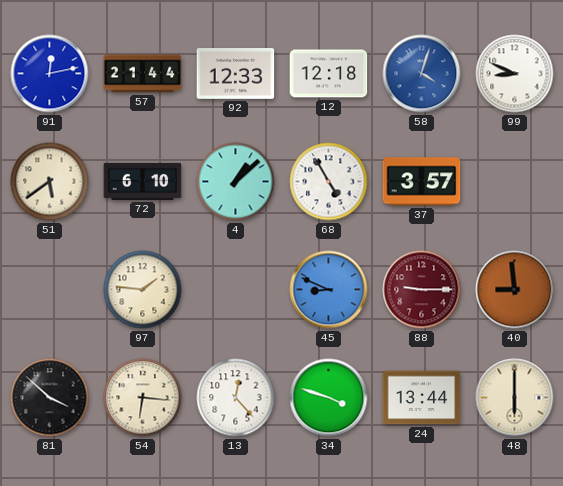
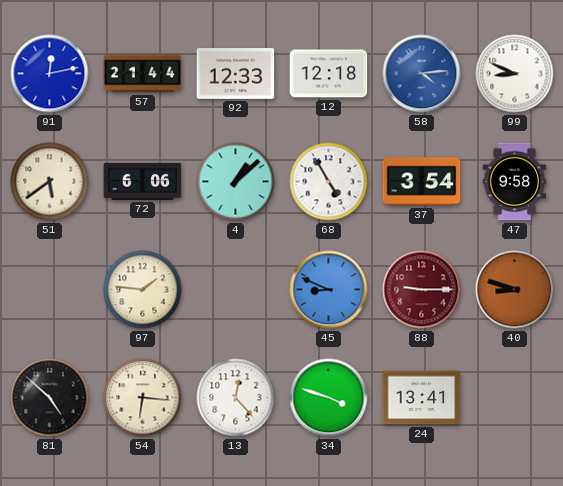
58: 4:03 -> 4:14
72: 6:10 -> 6:06
37: 3:57 -> 3:54
47: none -> 9:58
40: 8:59 -> 8:48
81: 3:52 -> 4:52
24: 13:44 -> 13:41
48: 6:00 -> none
